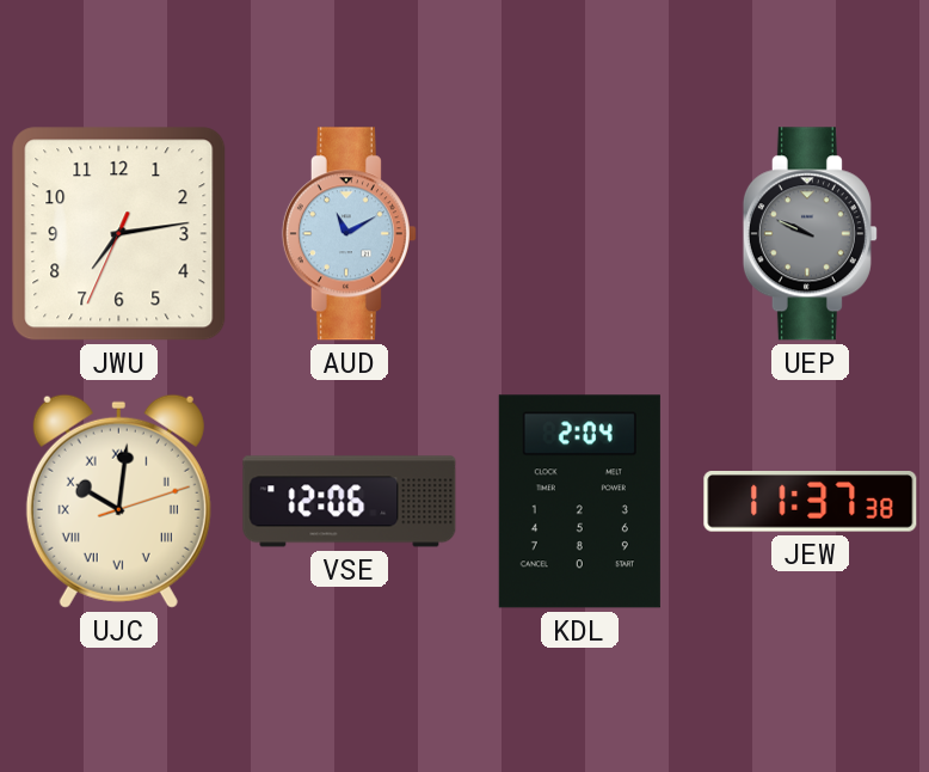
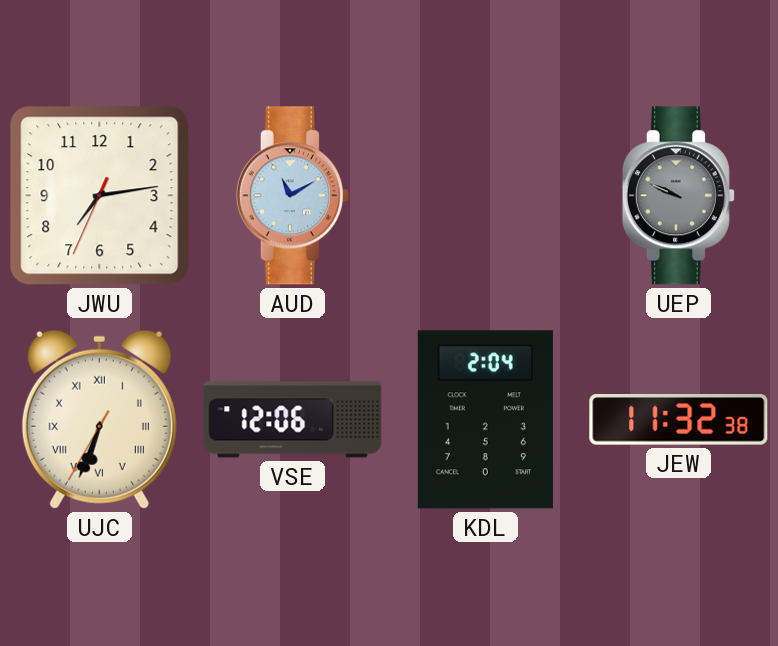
UJC: 10:01 -> 6:33
JEW: 11:37 -> 11:32
